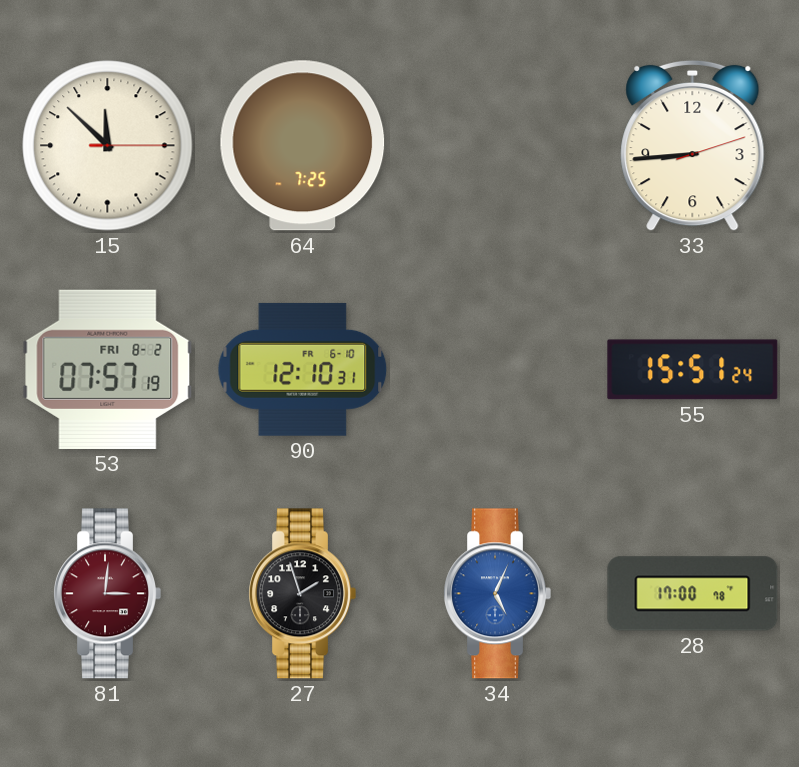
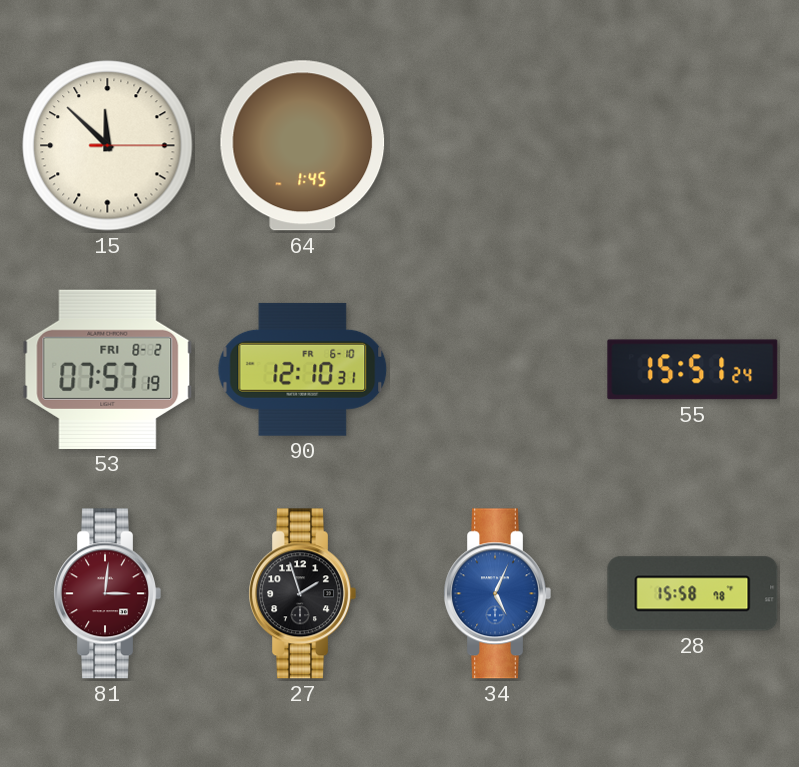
64: 7:25 -> 1:45
33: 8:44 -> none
28: 17:00 -> 15:58
